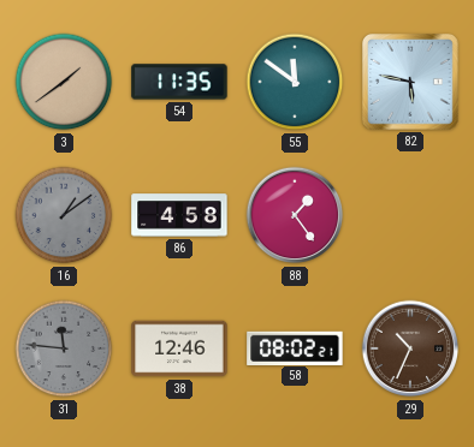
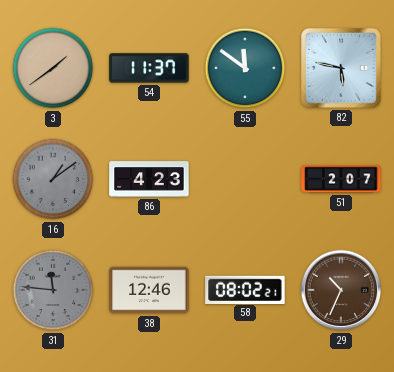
54: 11:35 -> 11:37
86: 4:58 -> 4:23
88: 1:24 -> none
51: none -> 2:07
